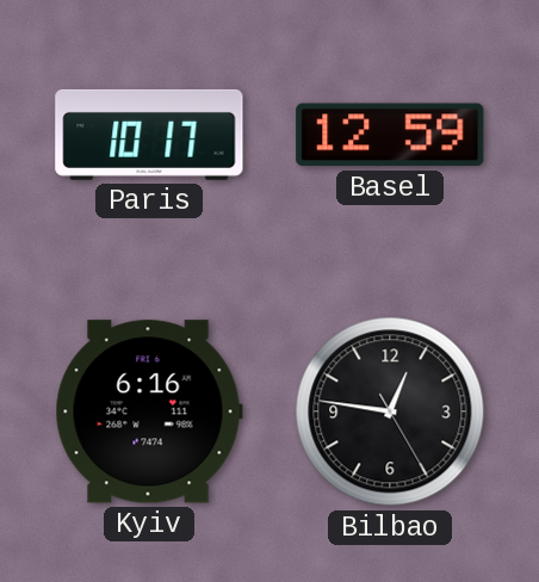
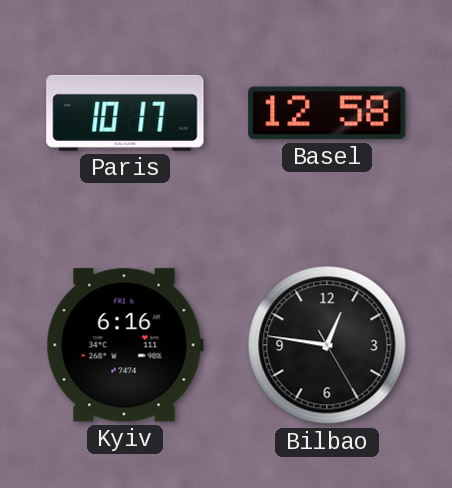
Basel: 12:59 -> 12:58
